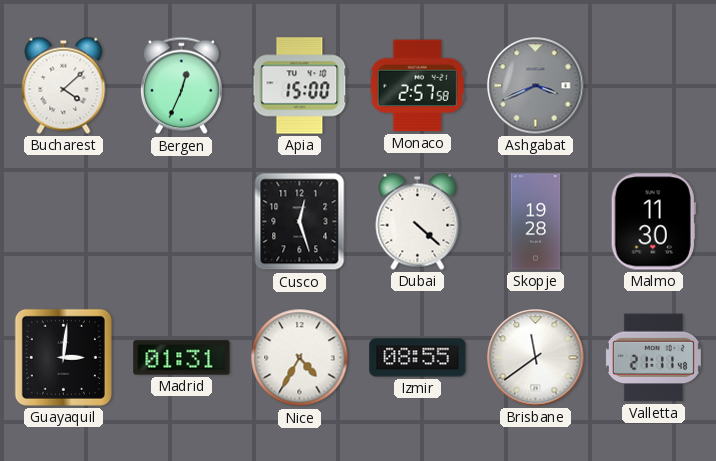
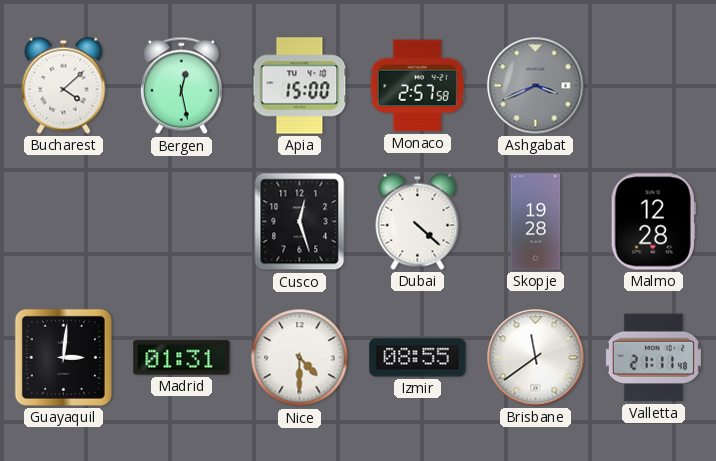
Bergen: 12:34 -> 12:28
Malmo: 11:30 -> 12:28
Nice: 4:35 -> 4:30
